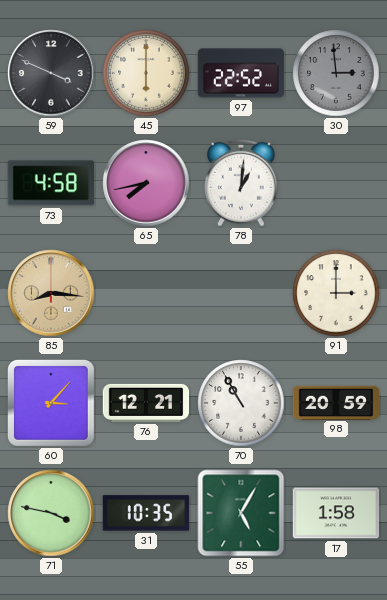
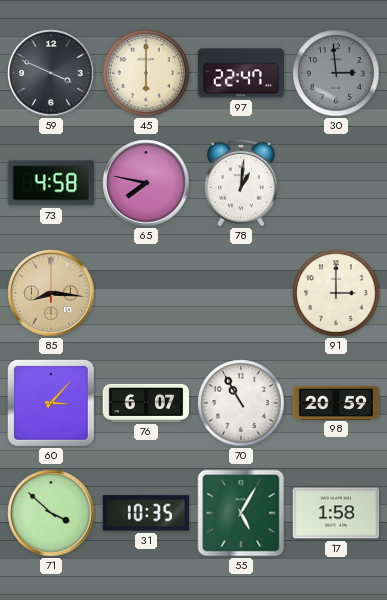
97: 22:52 -> 22:47
65: 7:43 -> 7:47
76: 12:21 -> 6:07
71: 3:47 -> 3:52
